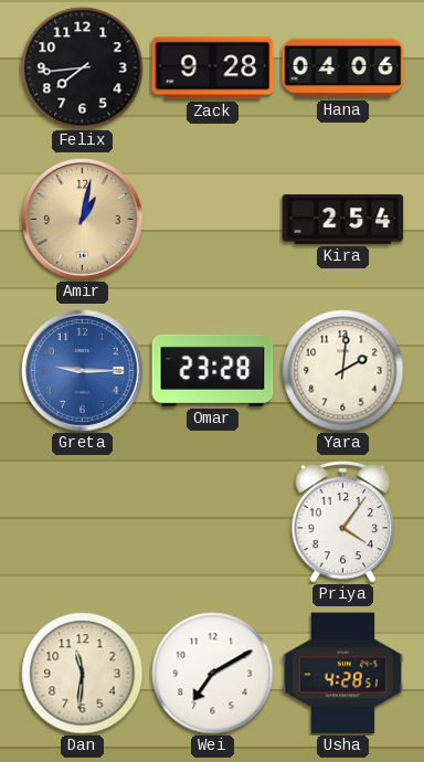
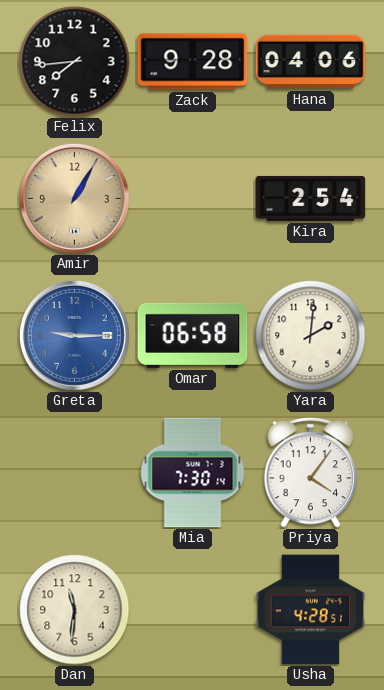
Amir: 1:02 -> 1:05
Omar: 23:28 -> 06:58
Mia: none -> 7:30
Wei: 7:10 -> none
